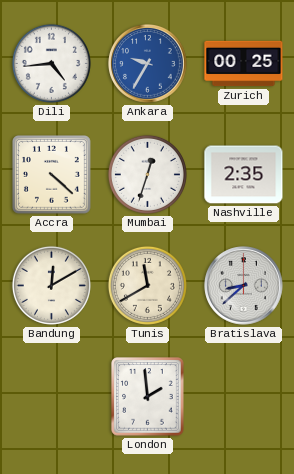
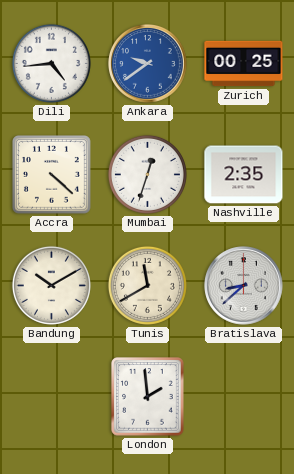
Ankara: 9:35 -> 9:39
Bandung: 12:10 -> 10:10
